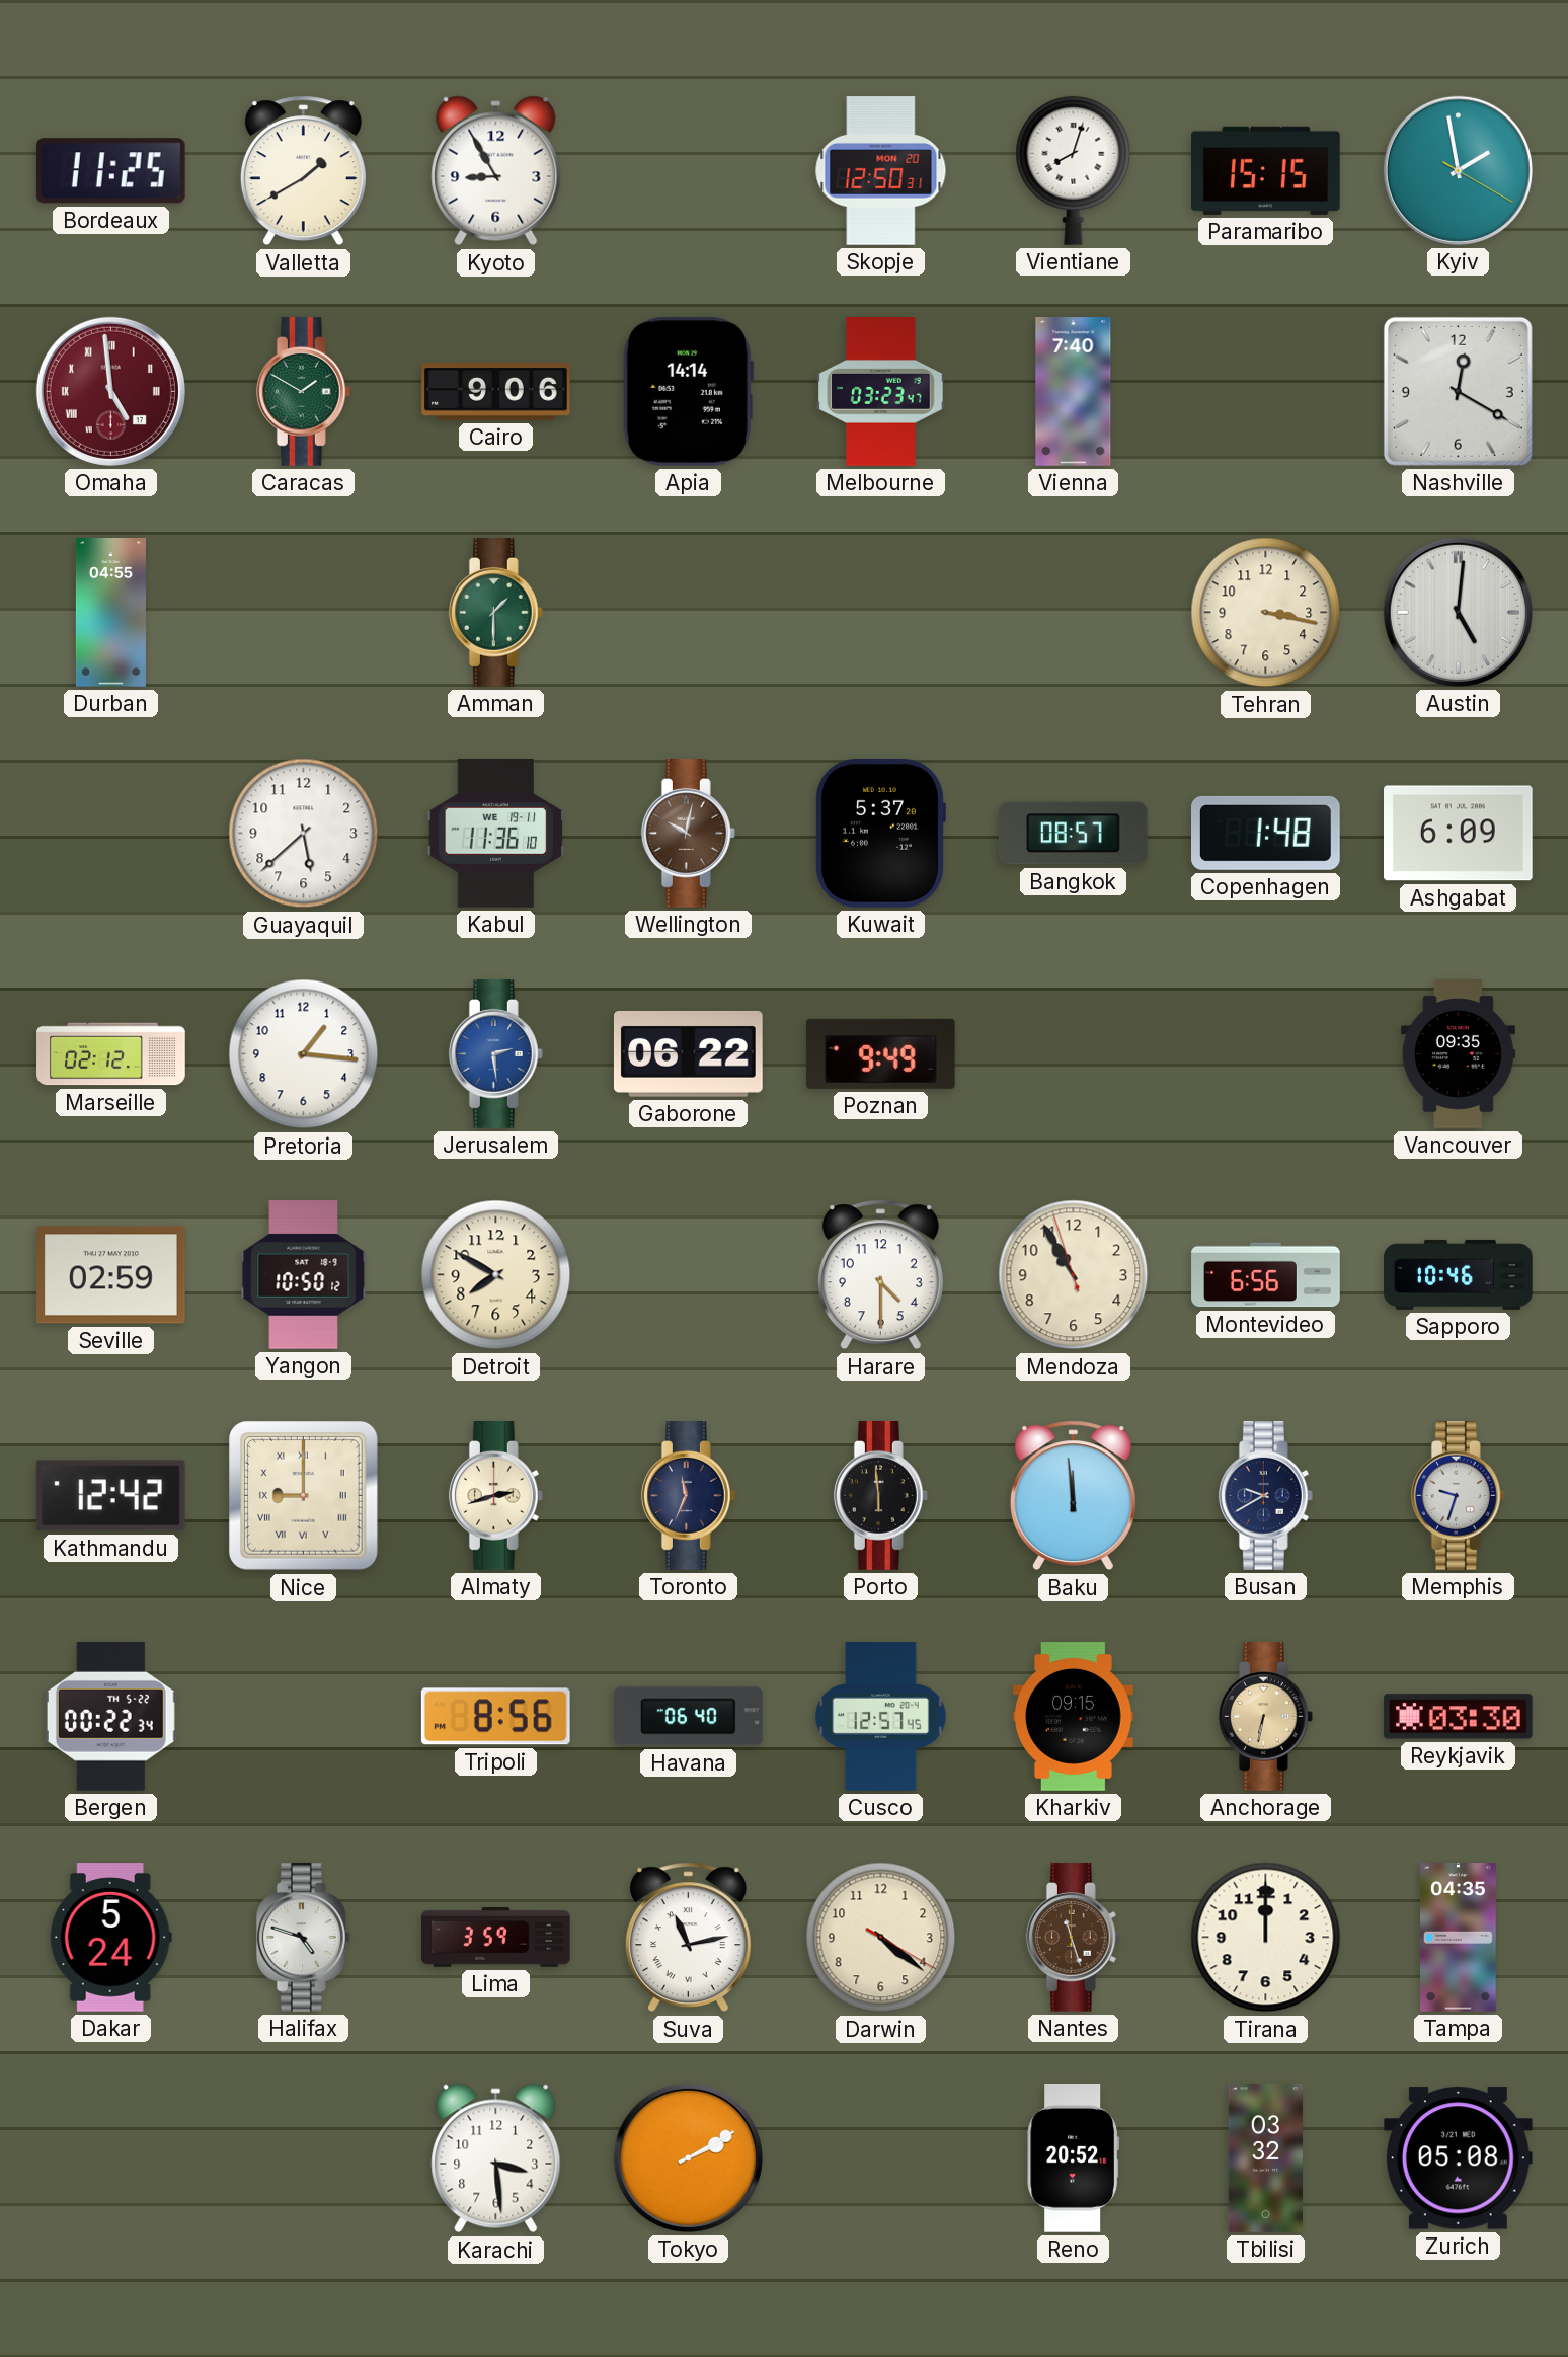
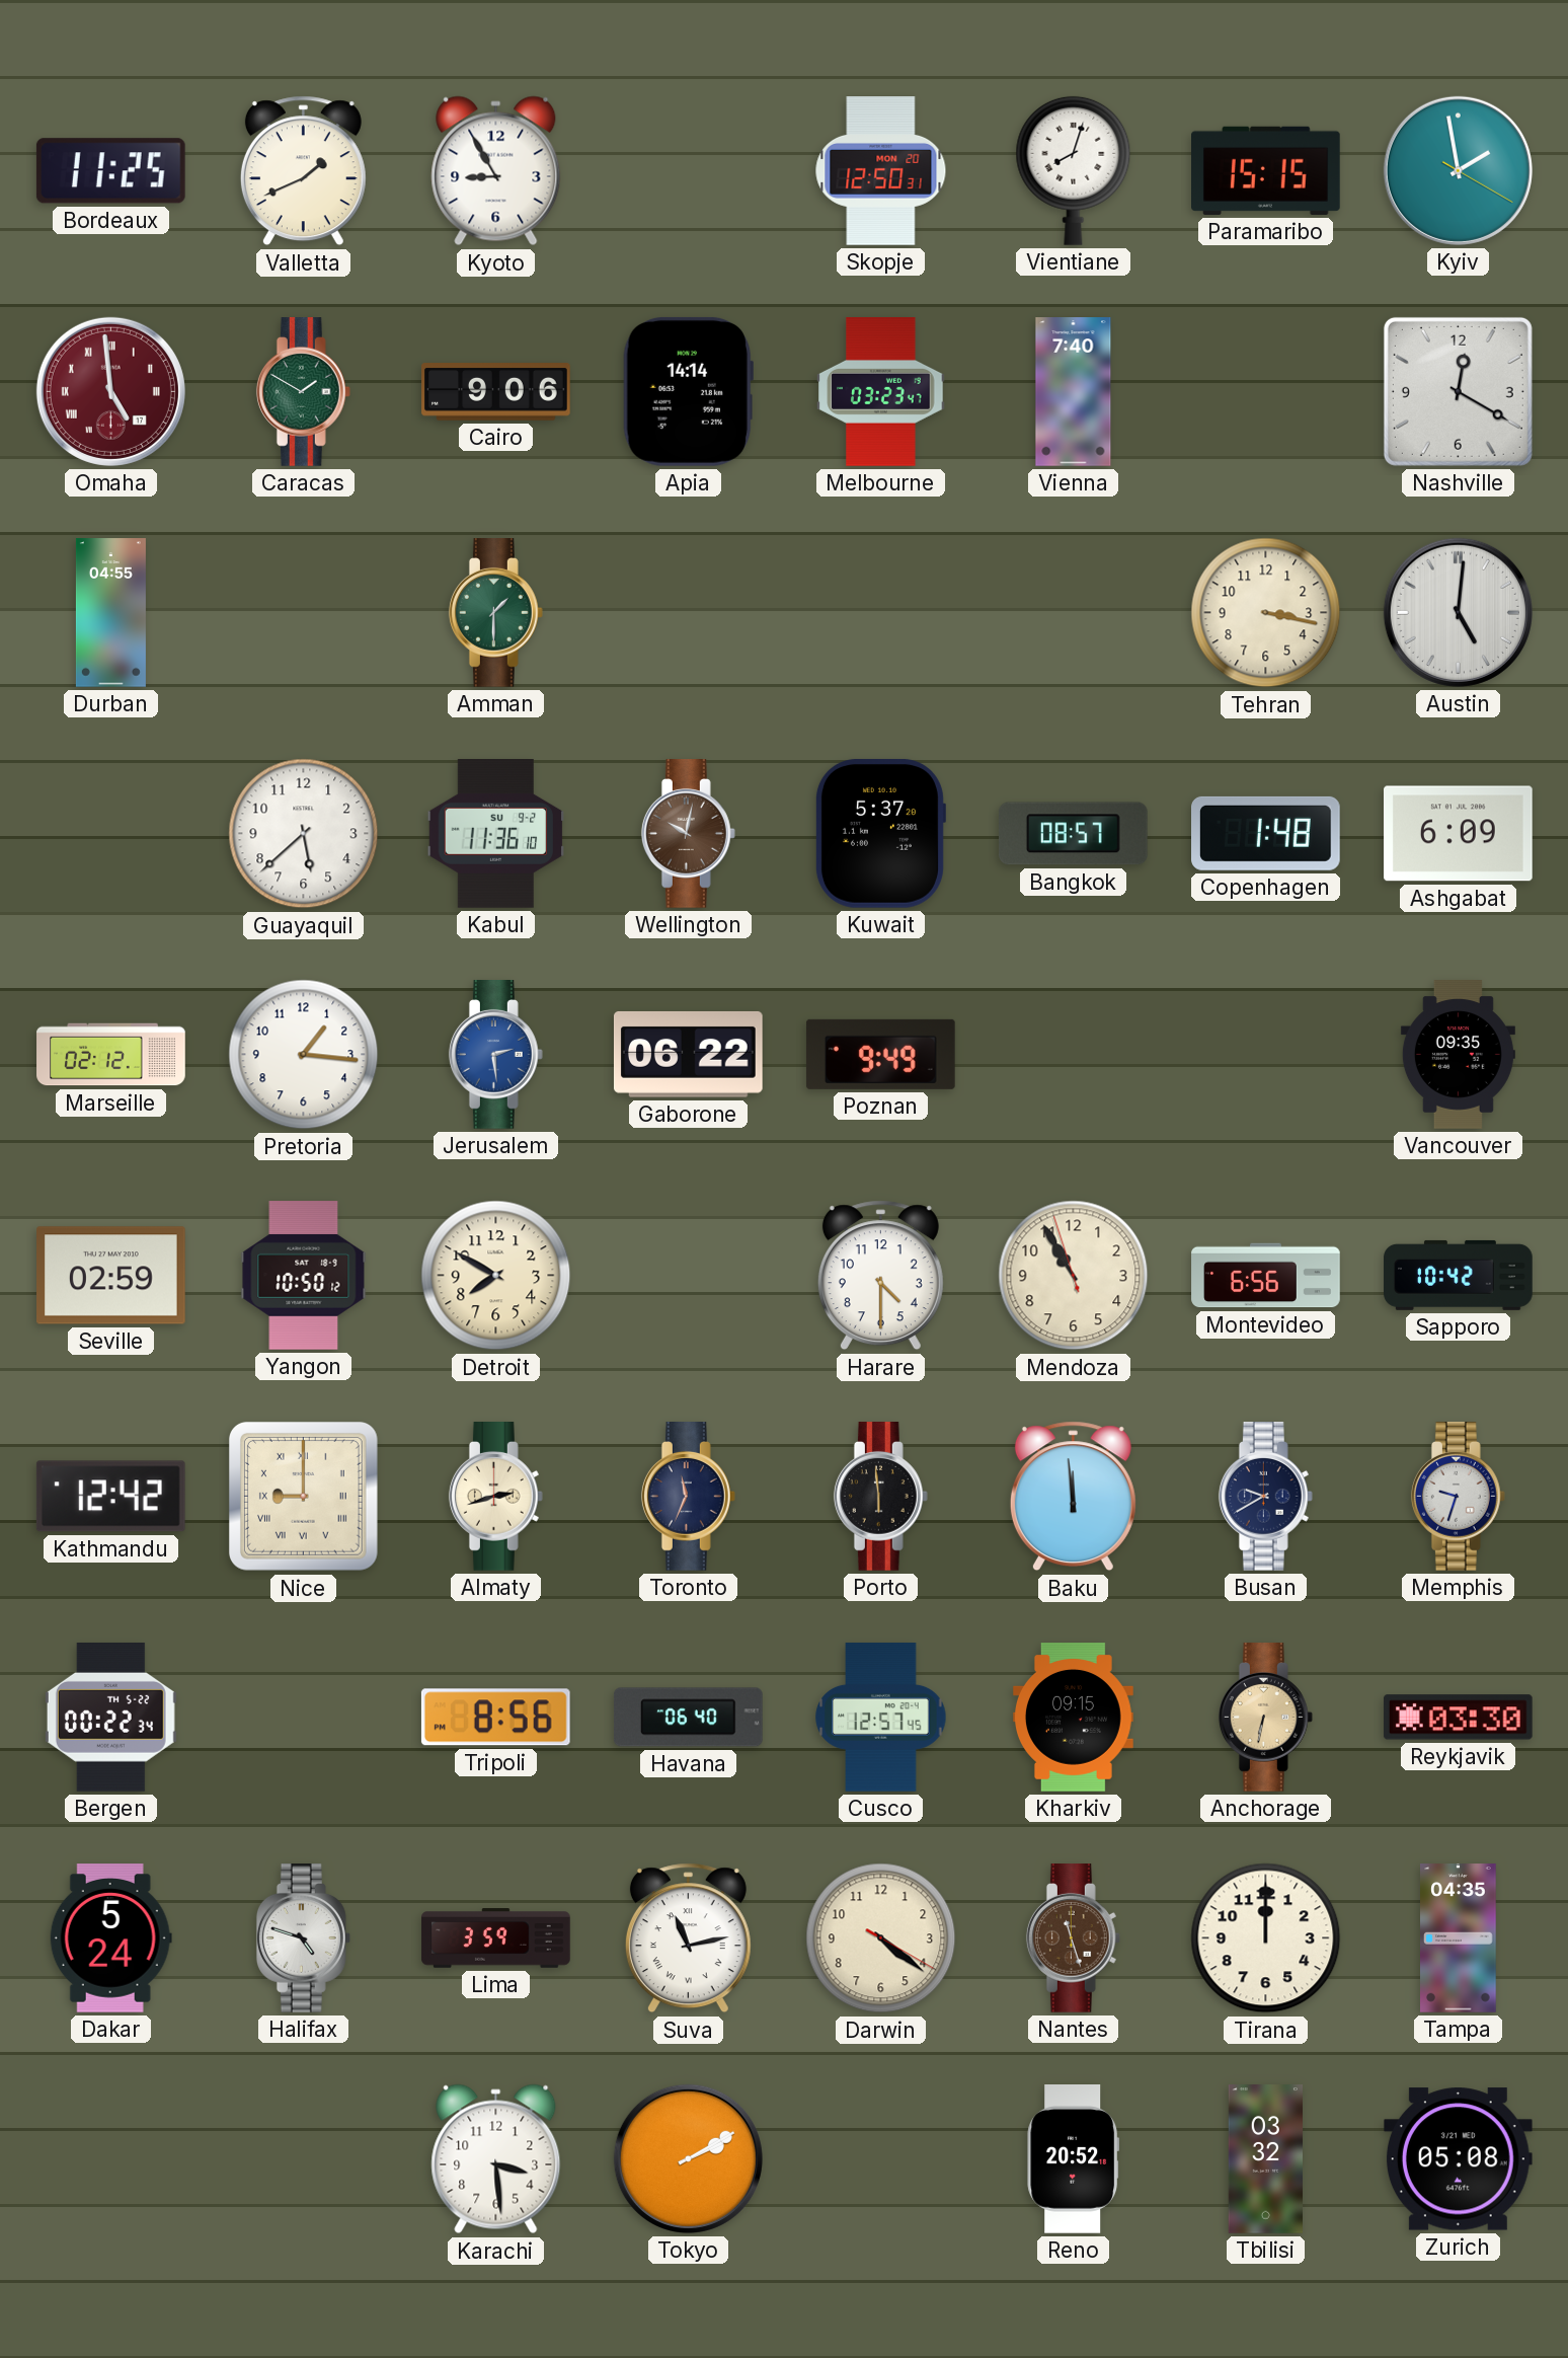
Valletta: 1:40 -> 1:41
Kabul date: WE 19-11 -> SU 9-2
Sapporo: 10:46 -> 10:42
